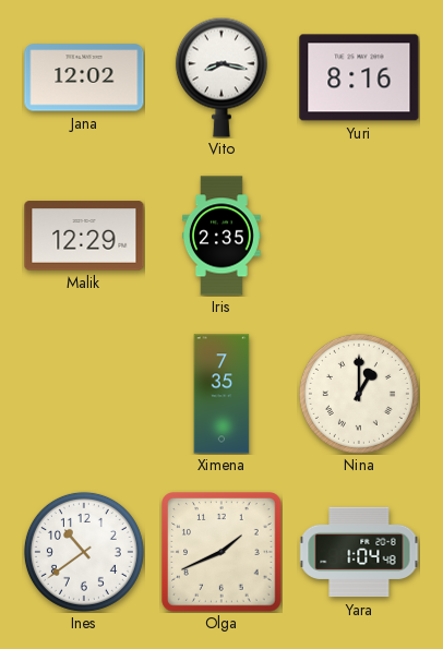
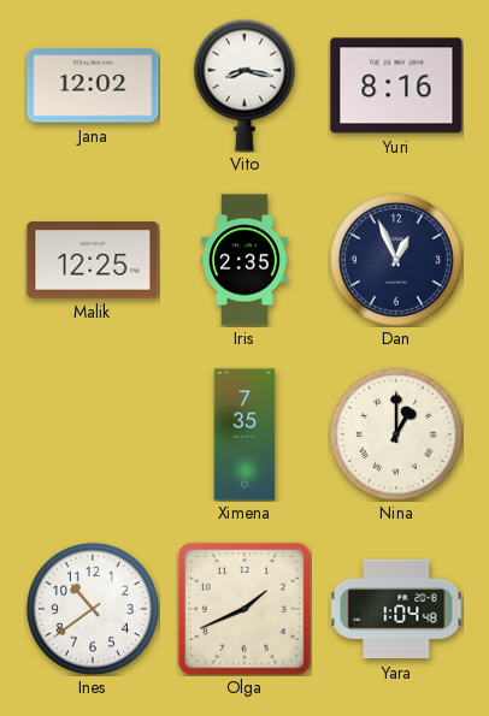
Malik: 12:29 -> 12:25
Dan: none -> 12:56
